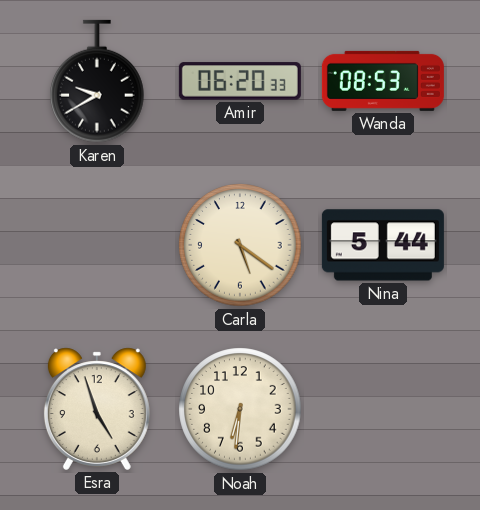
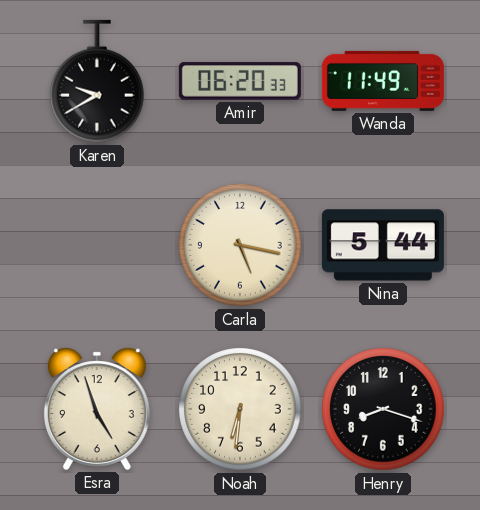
Wanda: 08:53 -> 11:49
Carla: 5:21 -> 5:17
Henry: none -> 8:18
